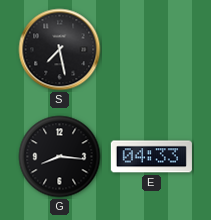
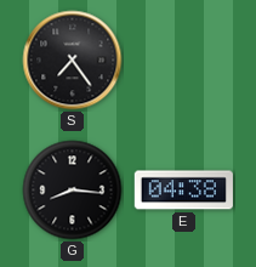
S: 7:28 -> 7:24
E: 04:33 -> 04:38
